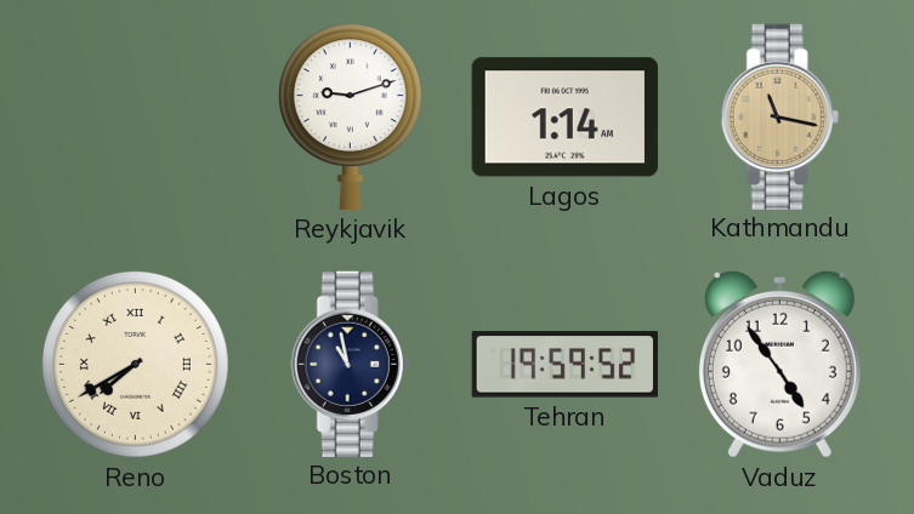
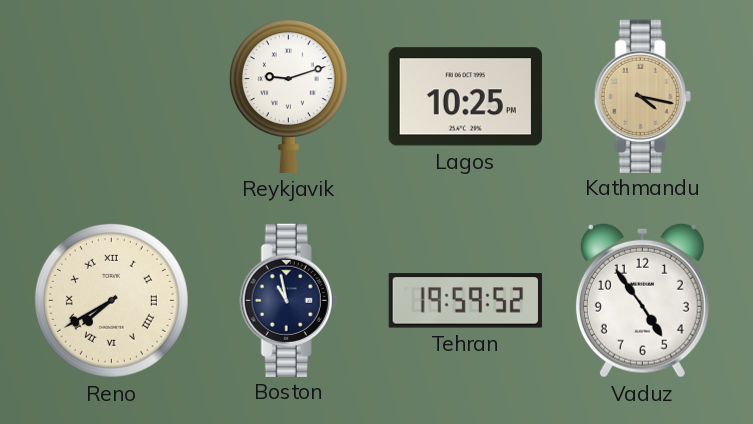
Lagos: 1:14 -> 10:25
Kathmandu: 11:17 -> 4:17
